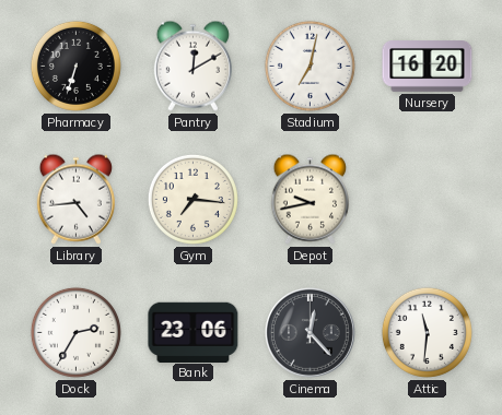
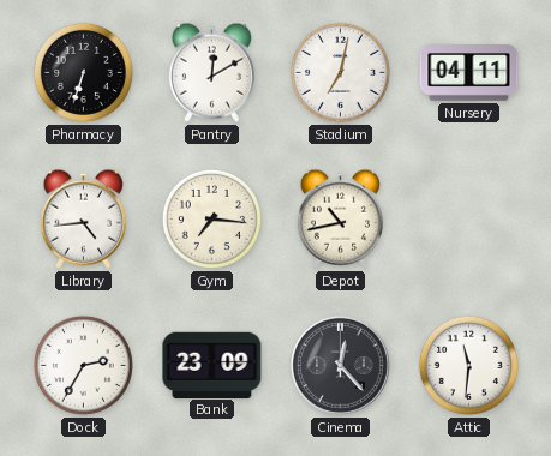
Nursery: 16:20 -> 04:11
Depot: 9:43 -> 10:43
Bank: 23:06 -> 23:09
